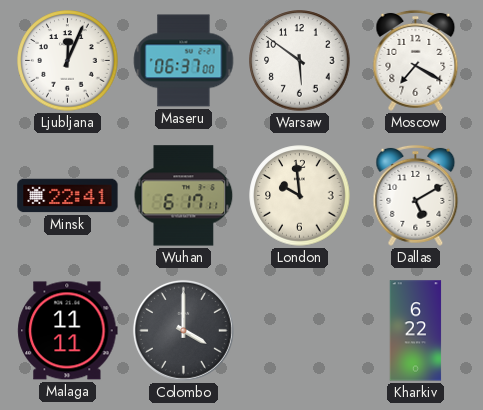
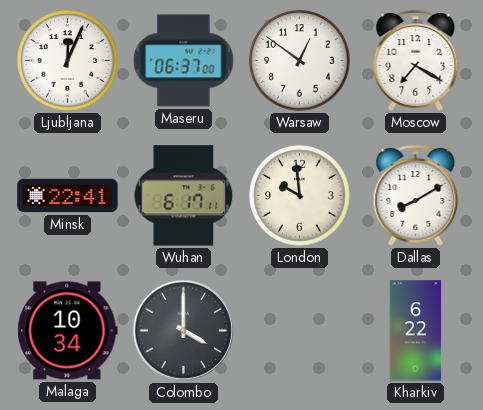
Warsaw: 5:51 -> 12:51
Dallas: 5:10 -> 8:10
Malaga: 11:11 -> 10:34
